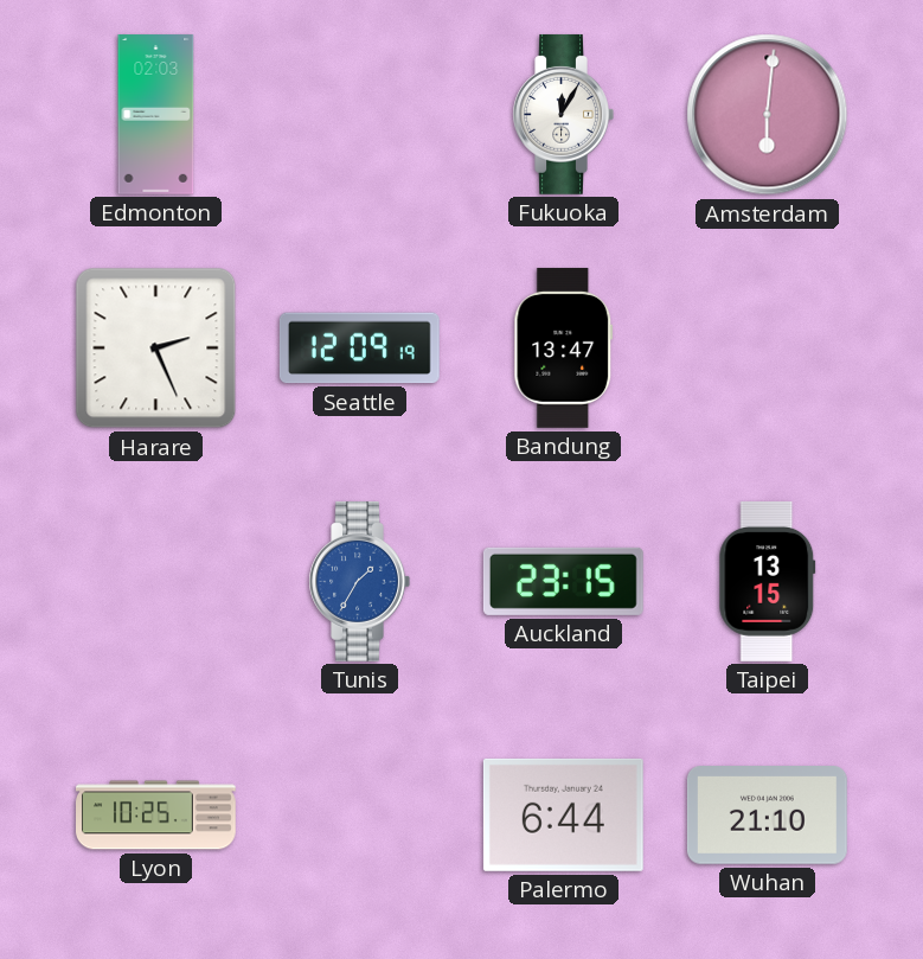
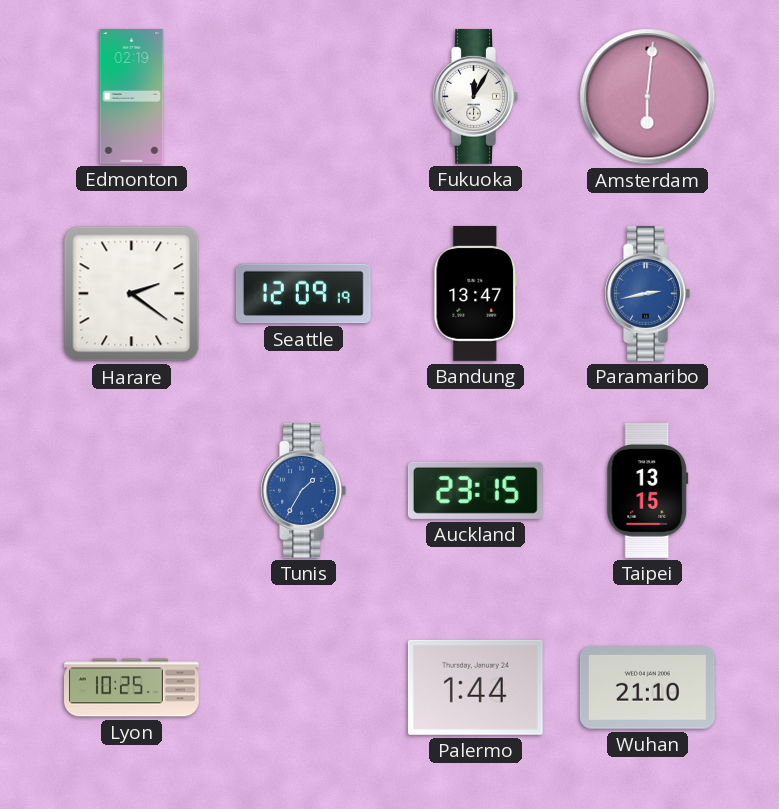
Edmonton: 02:03 -> 02:19
Harare: 2:26 -> 2:21
Paramaribo: none -> 2:43
Palermo: 6:44 -> 1:44
